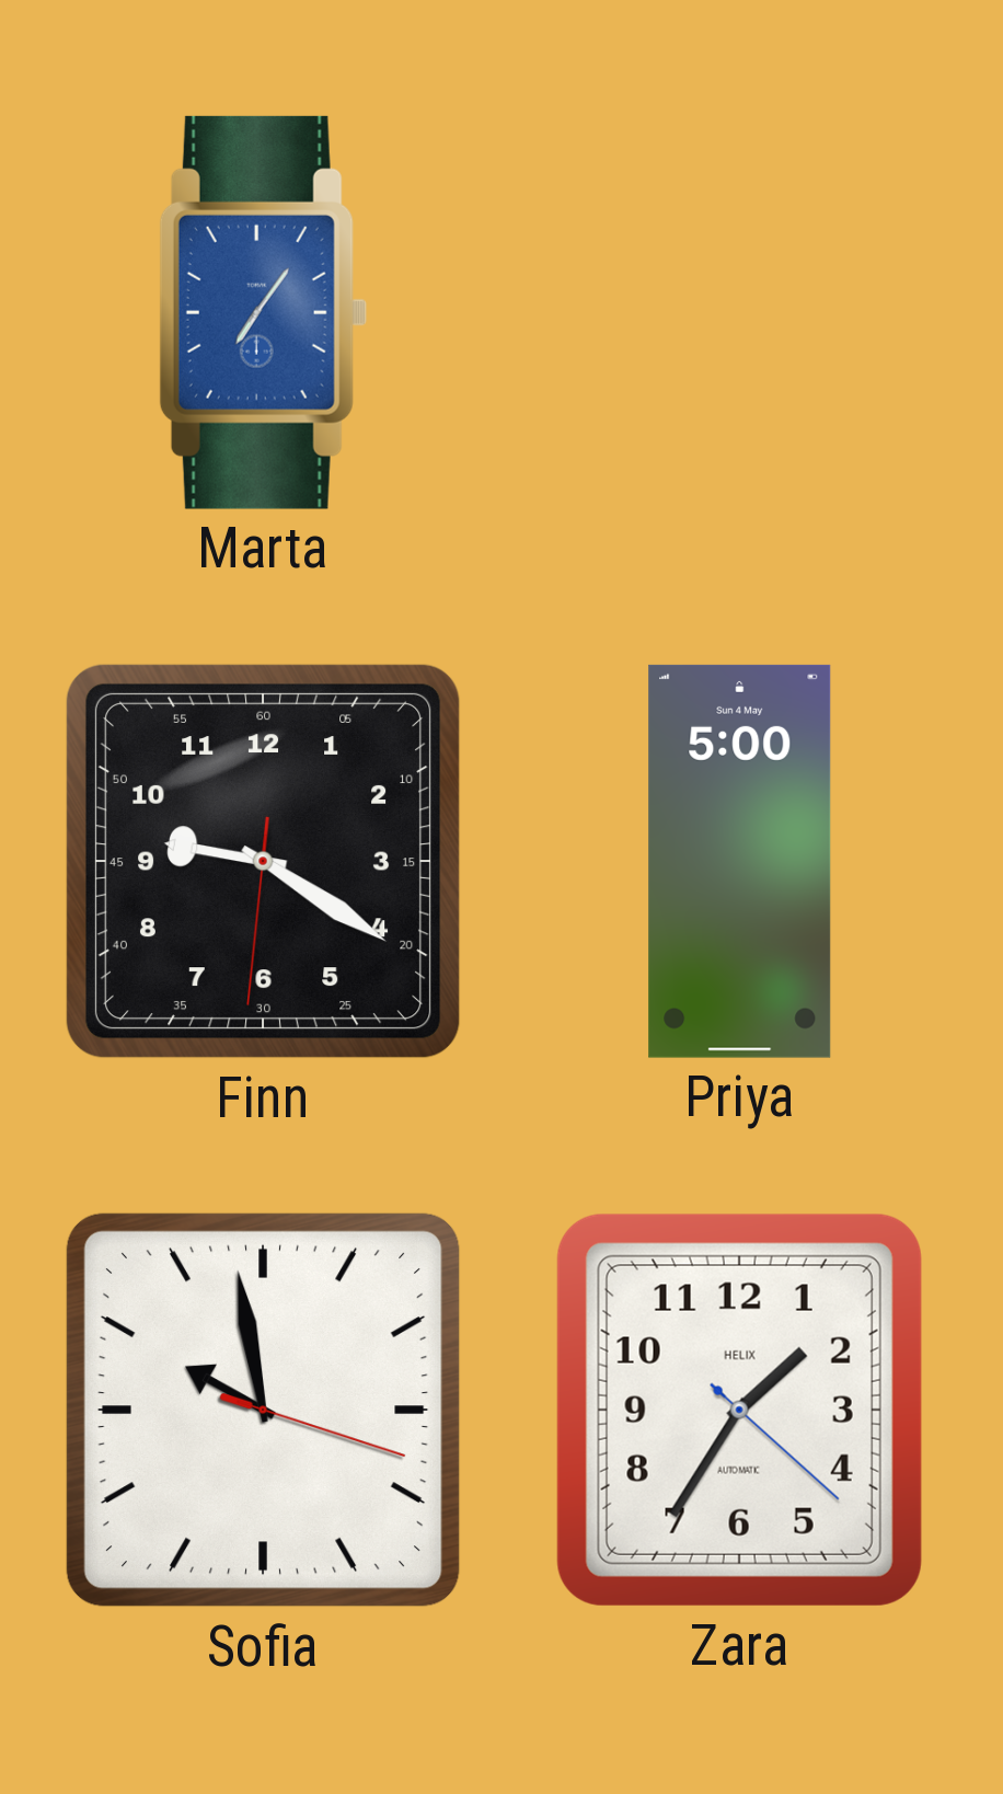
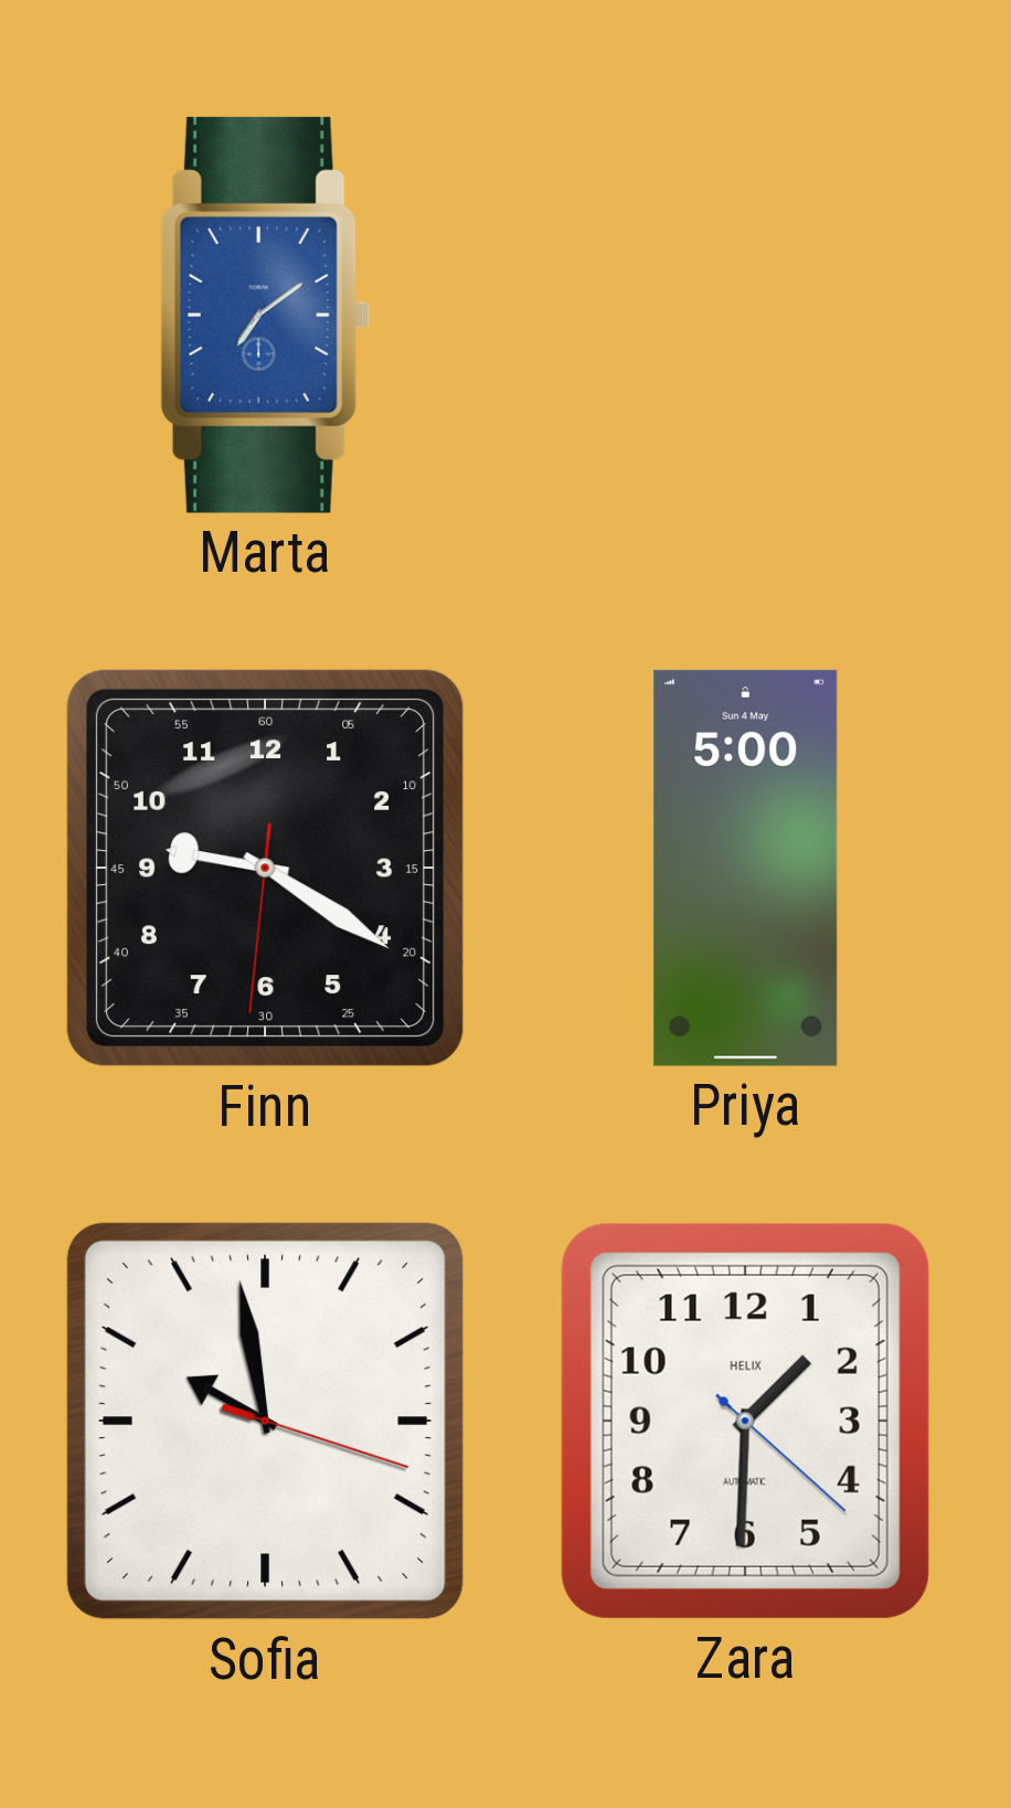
Marta: 7:06 -> 7:09
Zara: 1:35 -> 1:30
